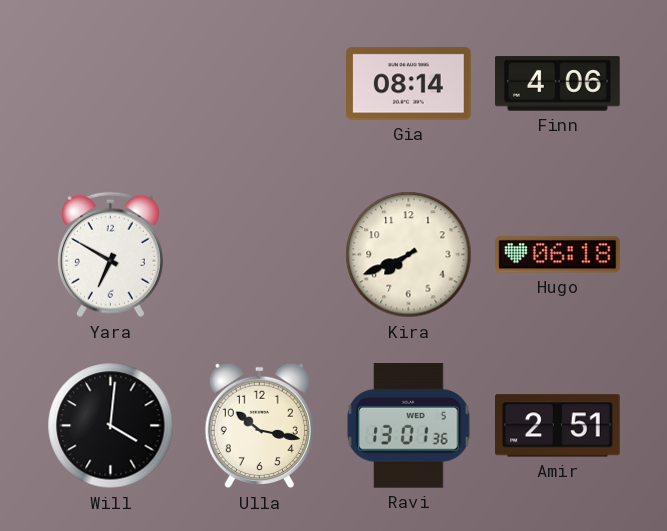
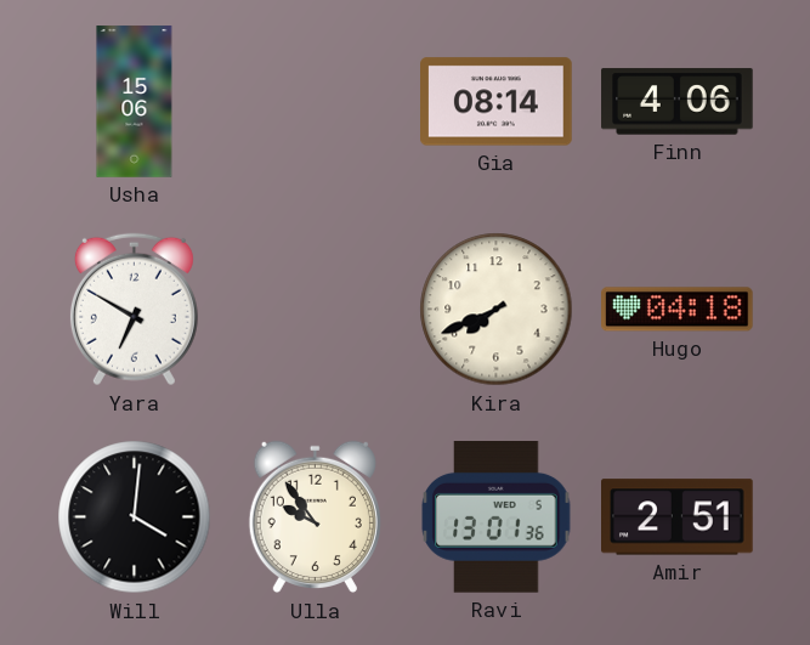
Usha: none -> 15:06
Hugo: 06:18 -> 04:18
Ulla: 10:17 -> 9:54
